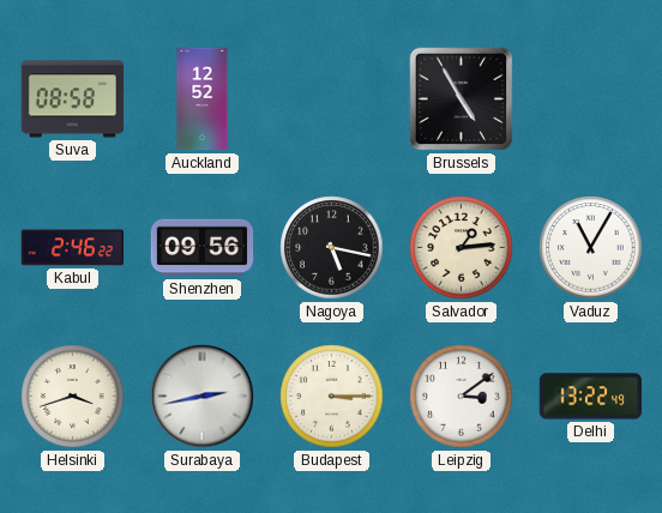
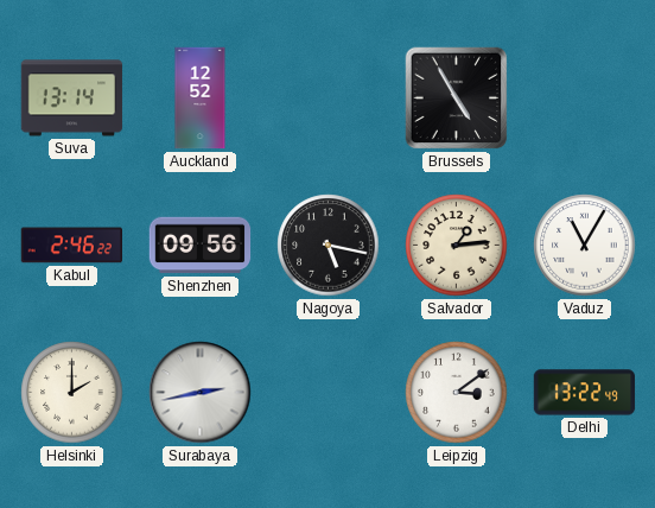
Suva: 08:58 -> 13:14
Helsinki: 3:42 -> 2:00
Budapest: 3:15 -> none
